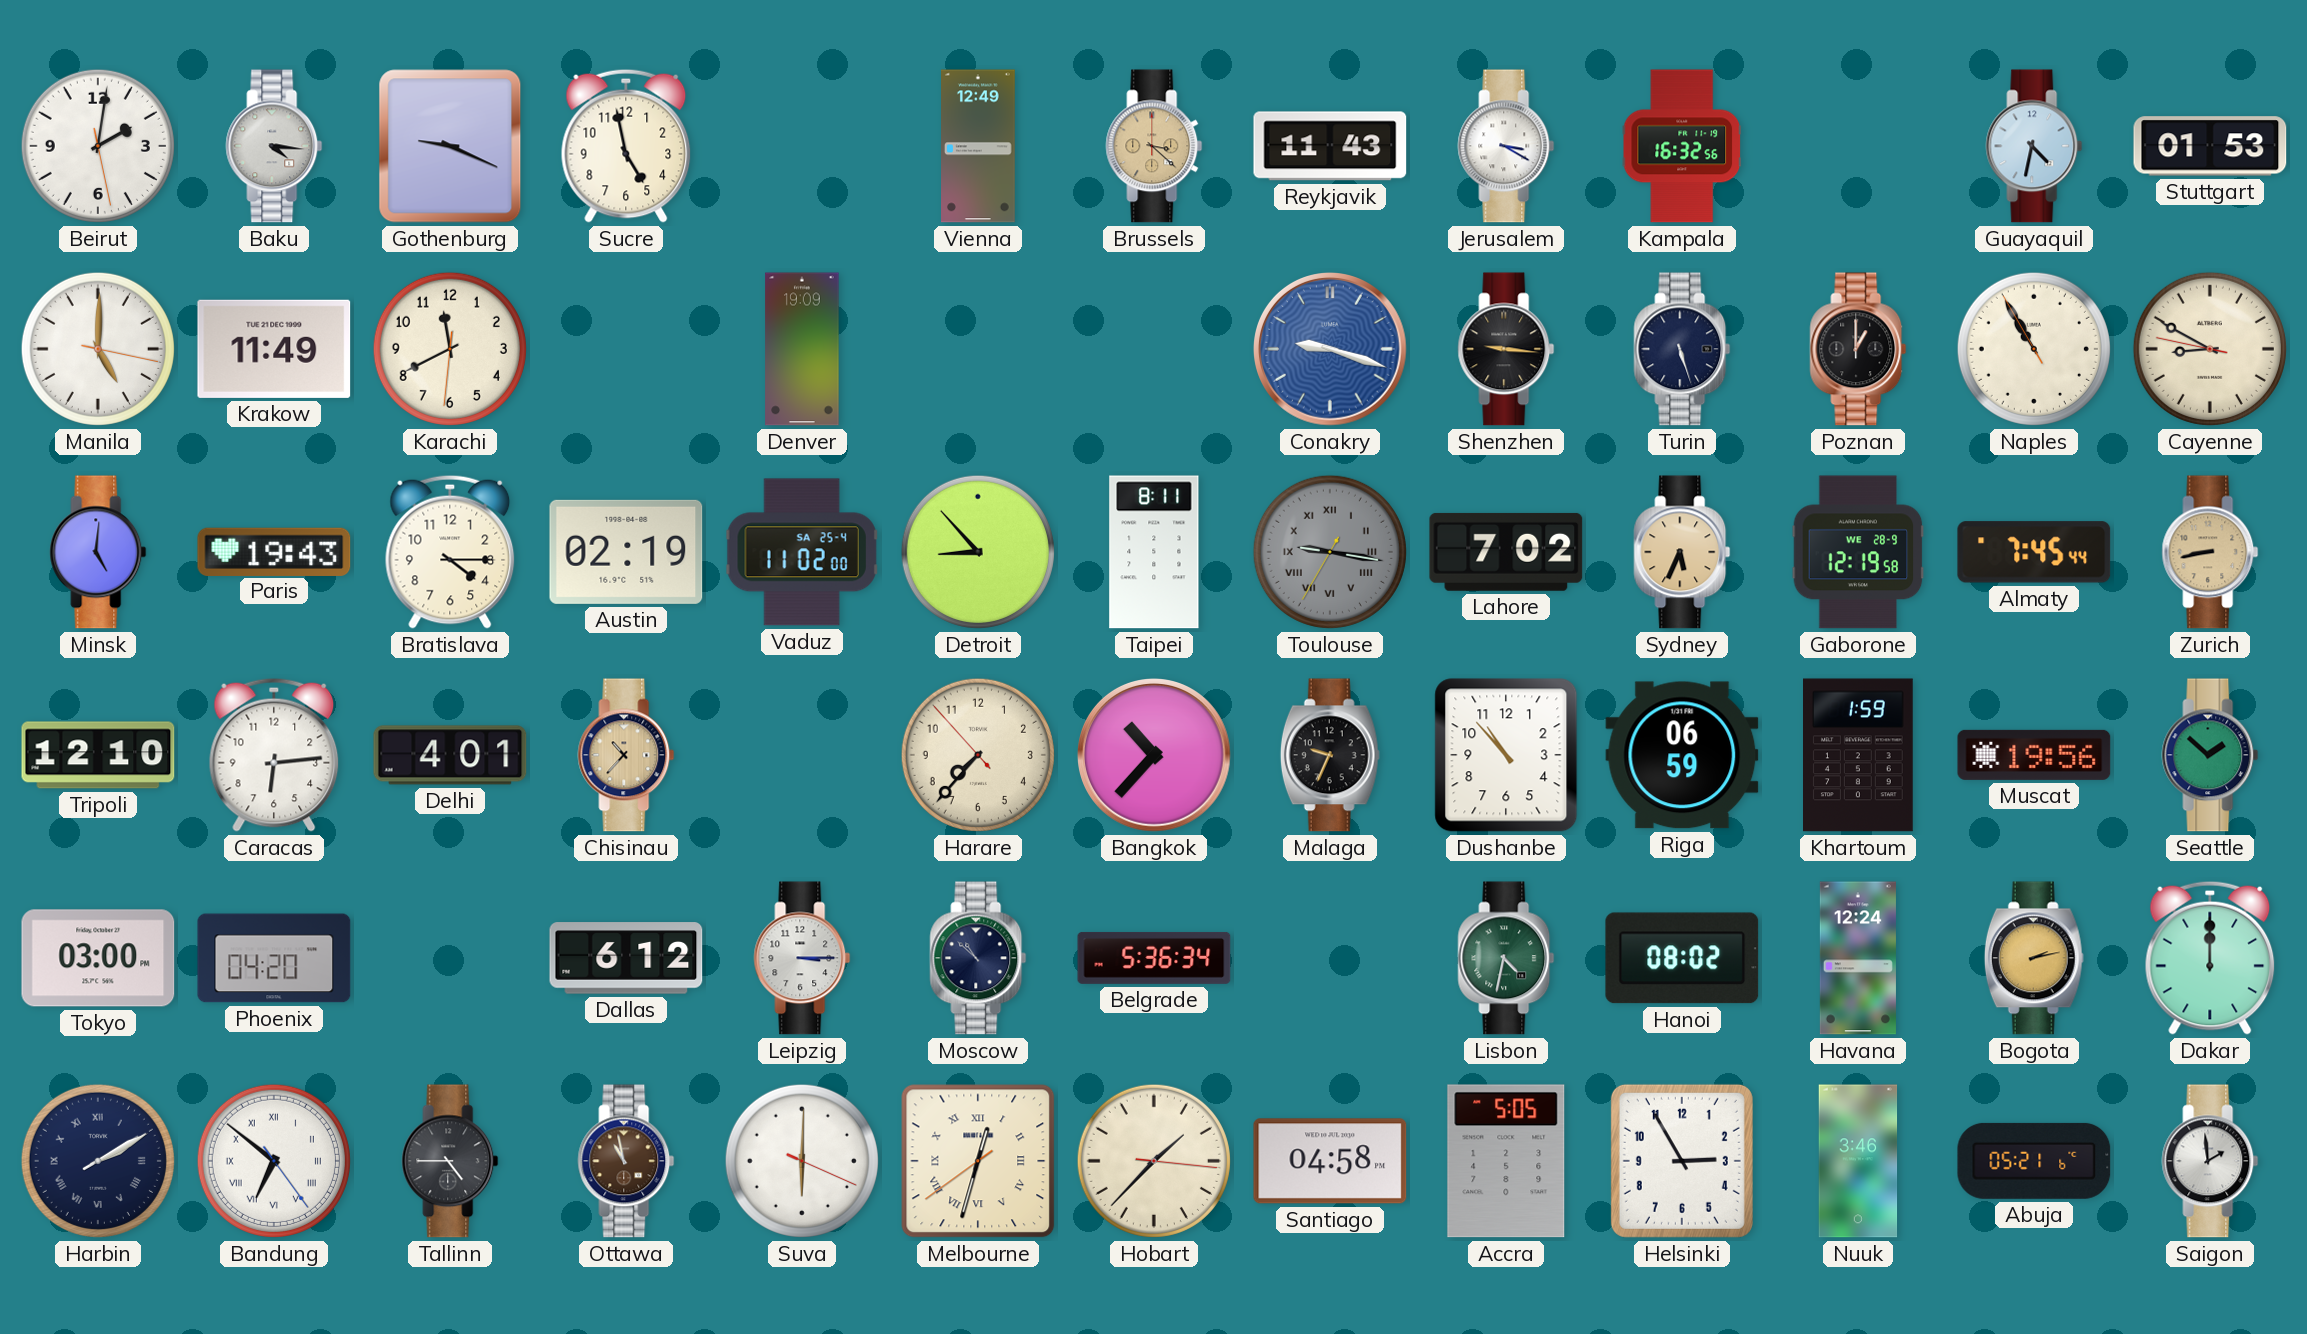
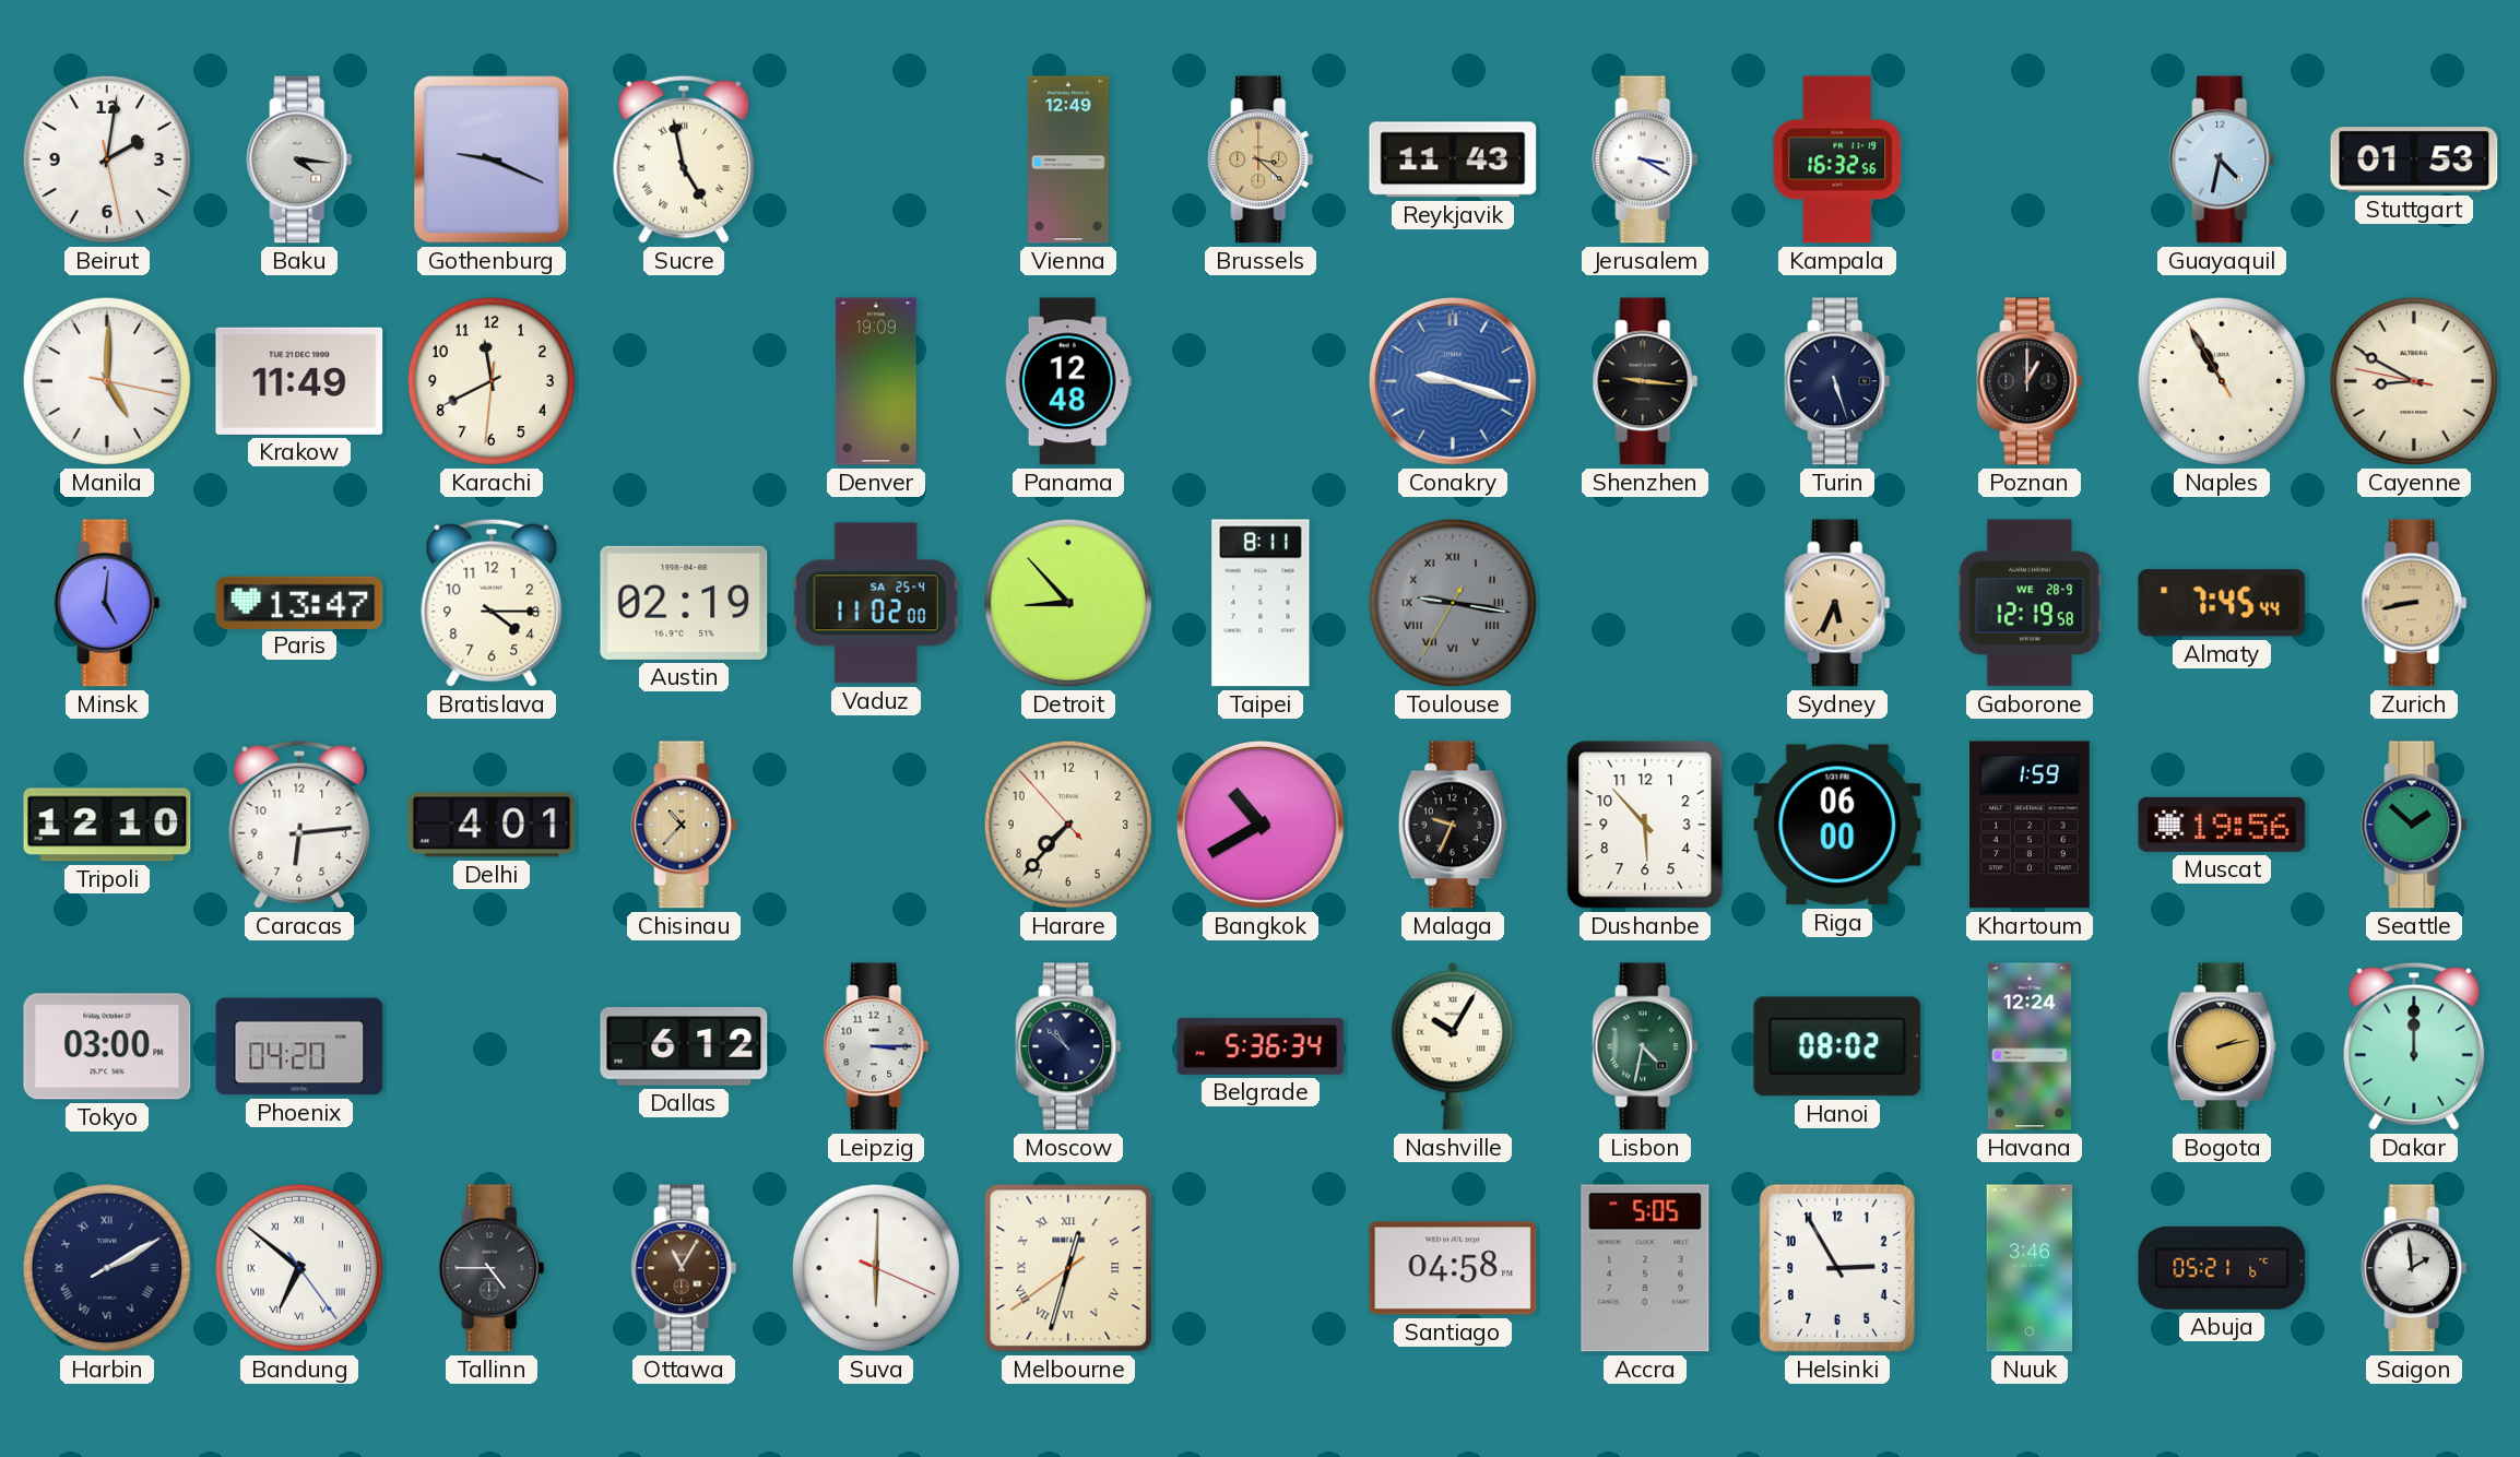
Sucre numerals: Arabic -> Roman
Panama: none -> 12:48
Paris: 19:43 -> 13:47
Lahore: 7:02 -> none
Bangkok: 10:37 -> 10:40
Dushanbe: 10:53 -> 5:53
Riga: 06:59 -> 06:00
Nashville: none -> 10:05
Ottawa: 10:58 -> 11:05
Hobart: 1:37 -> none
